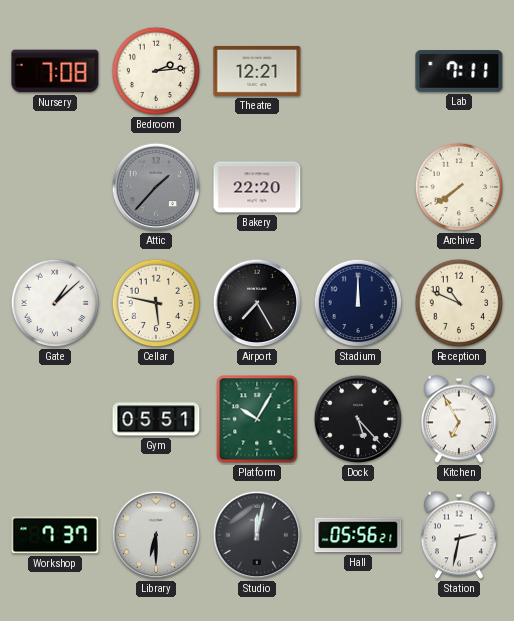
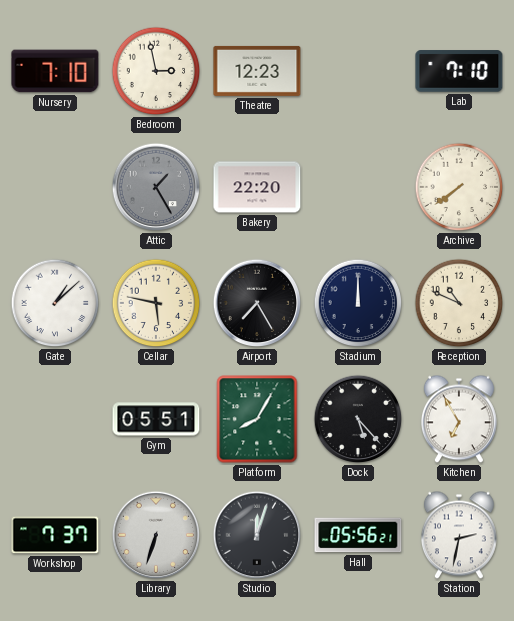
Nursery: 7:08 -> 7:10
Bedroom: 2:14 -> 2:58
Theatre: 12:21 -> 12:23
Lab: 7:11 -> 7:10
Attic: 1:37 -> 1:25
Platform: 10:05 -> 8:05
Library: 6:30 -> 6:33
Studio: 12:02 -> 12:03
